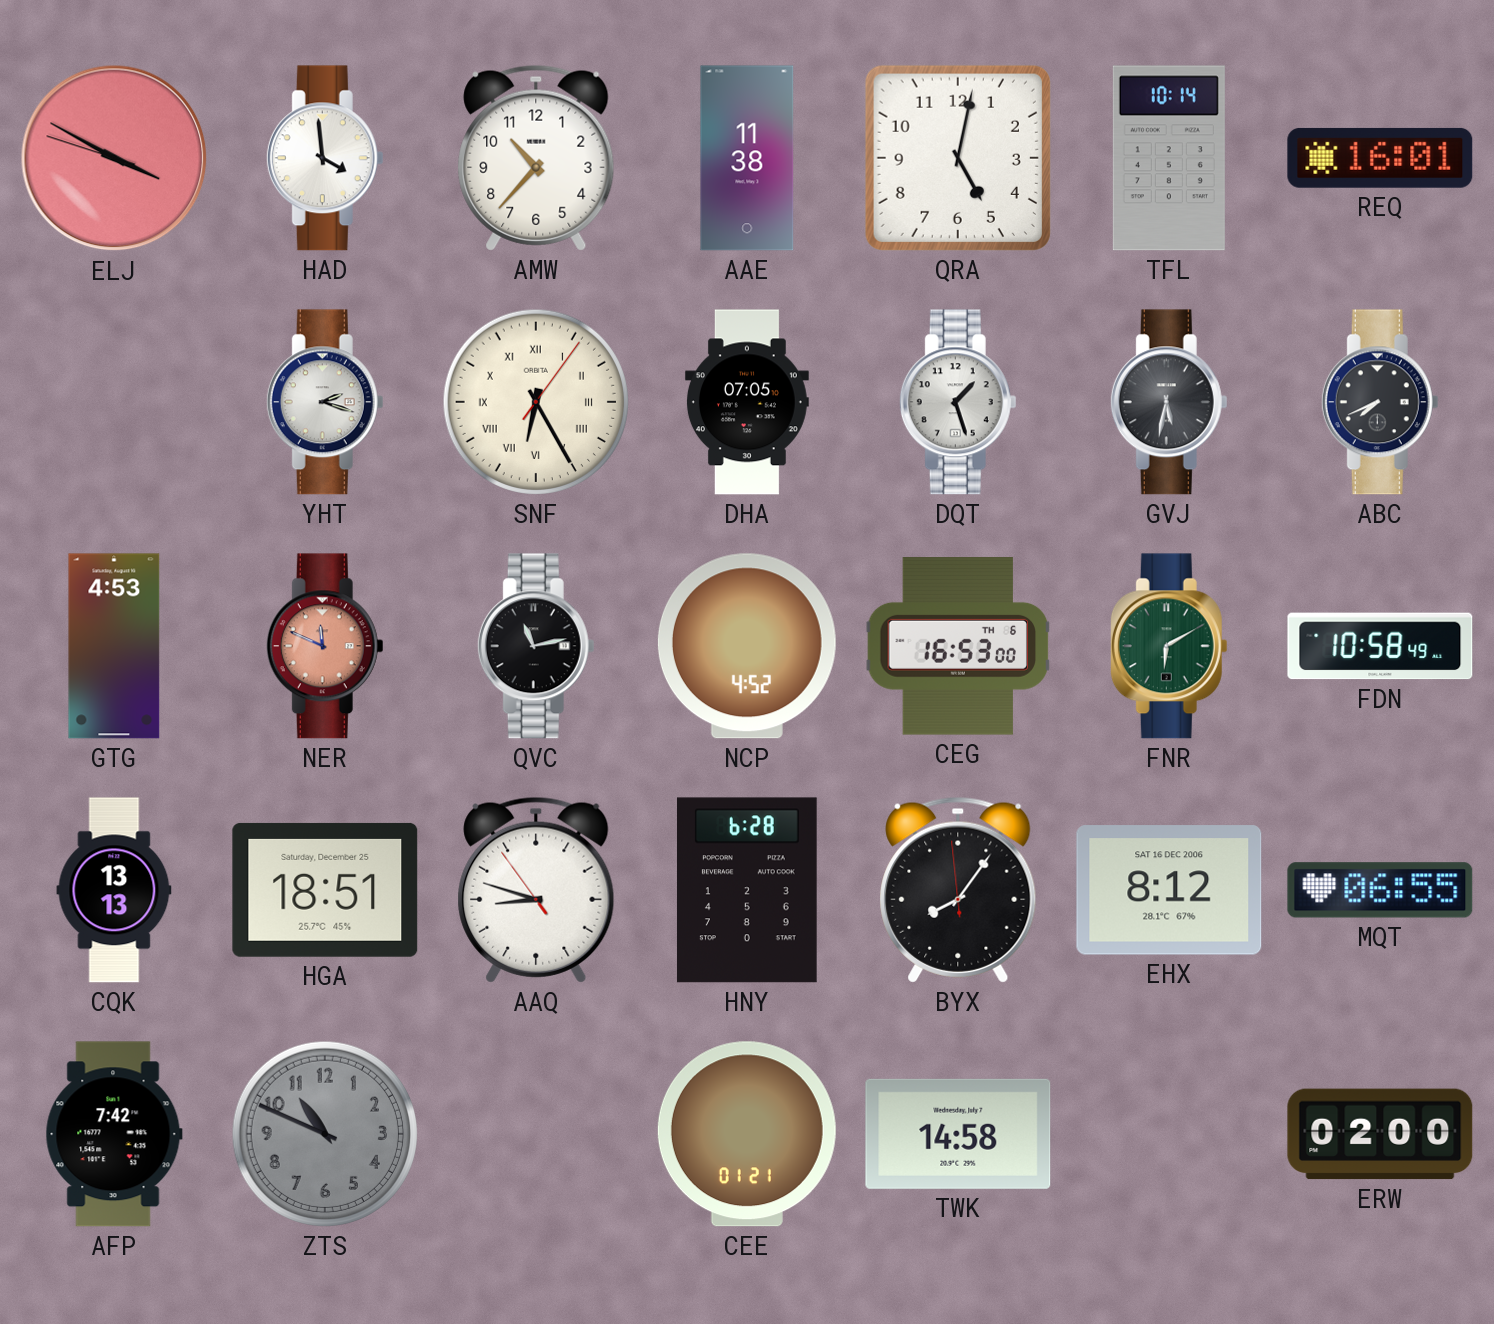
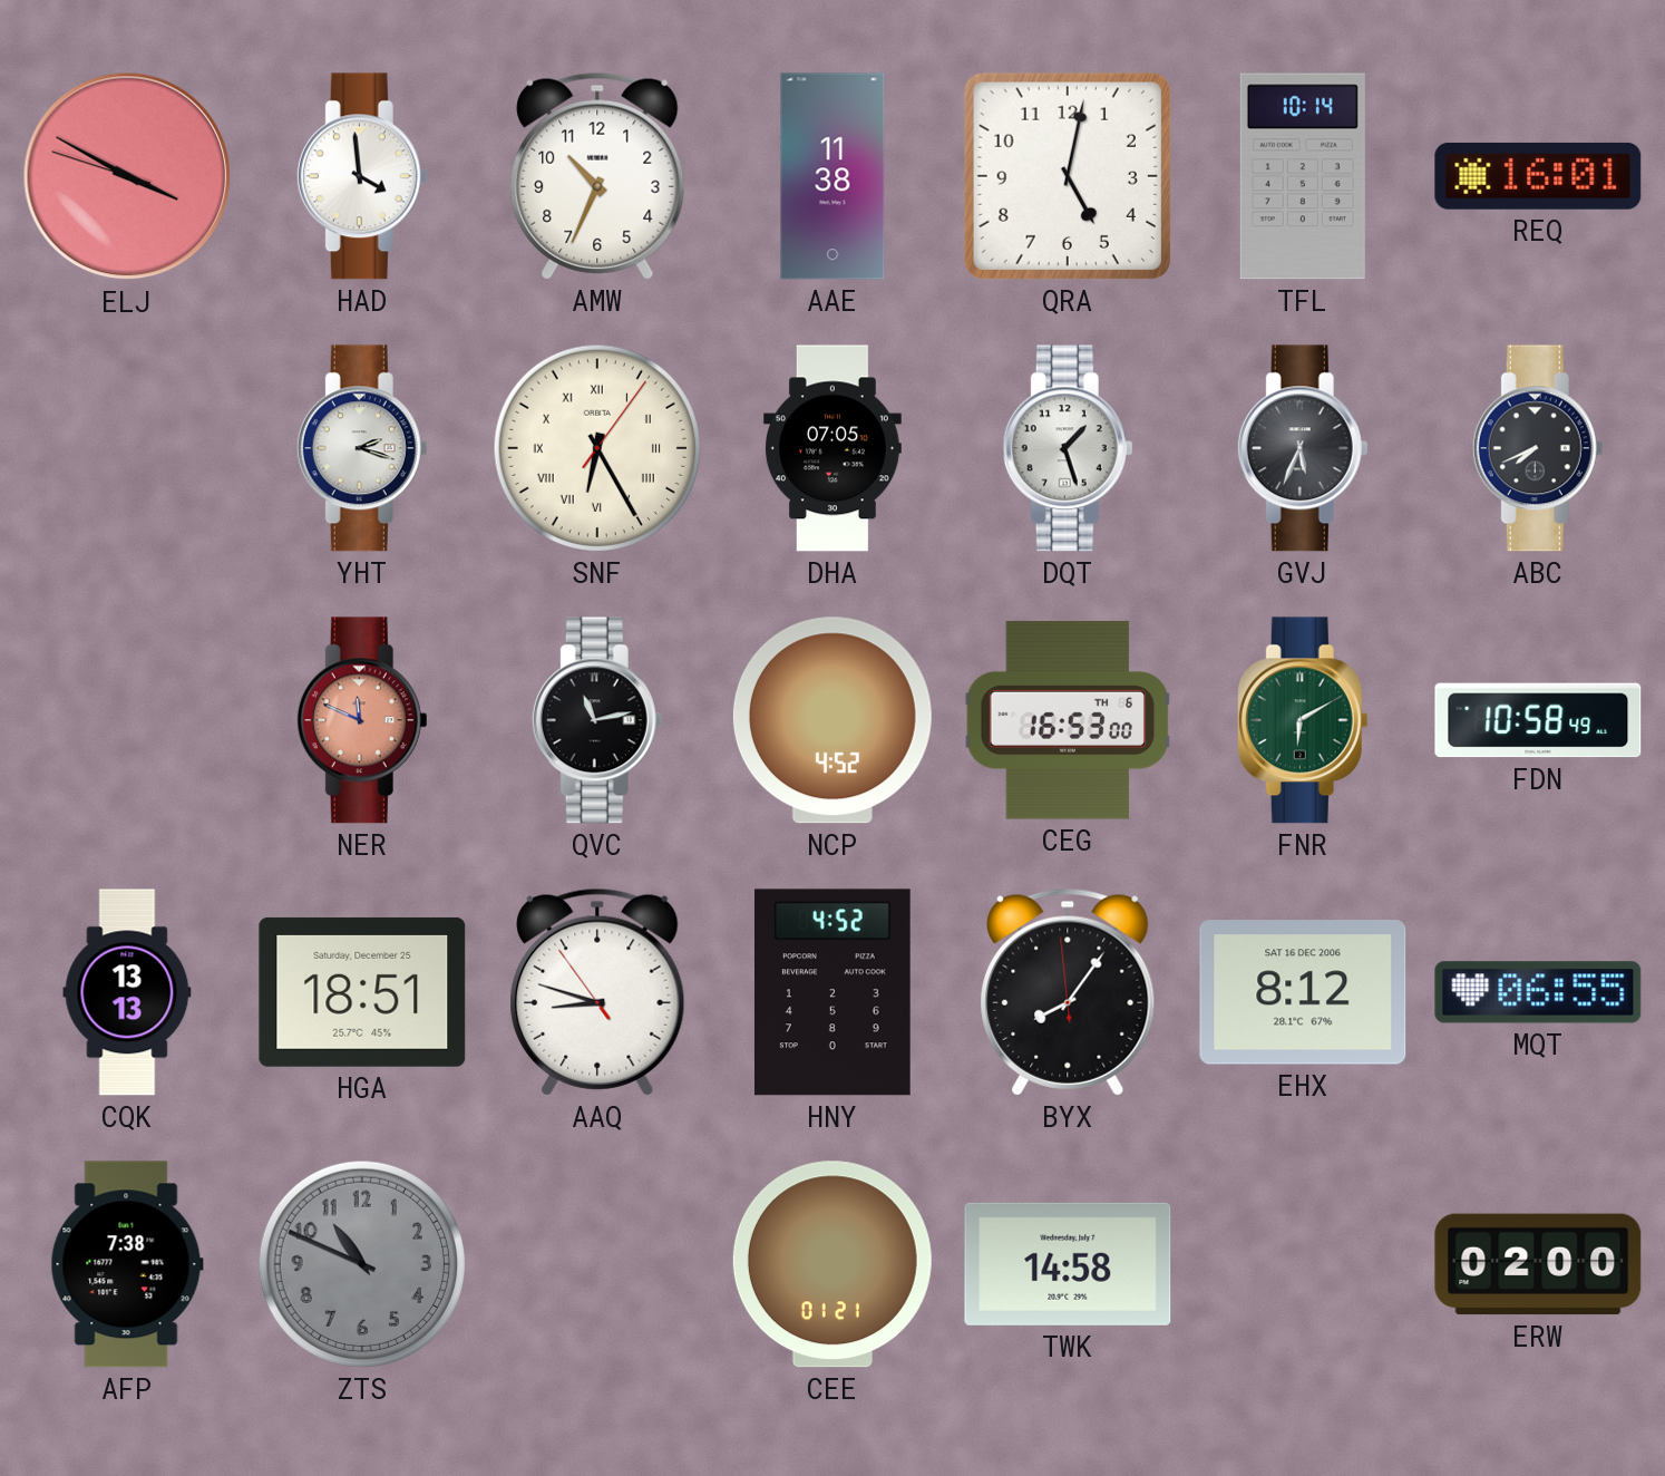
AMW: 10:37 -> 10:34
GVJ: 5:32 -> 5:34
GTG: 4:53 -> none
HNY: 6:28 -> 4:52
AFP: 7:42 -> 7:38
